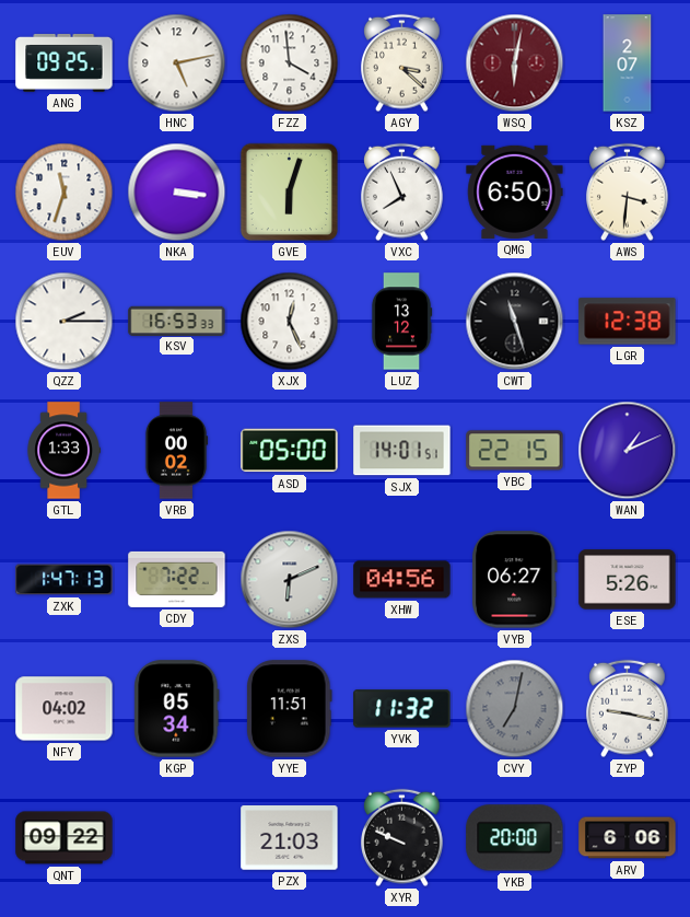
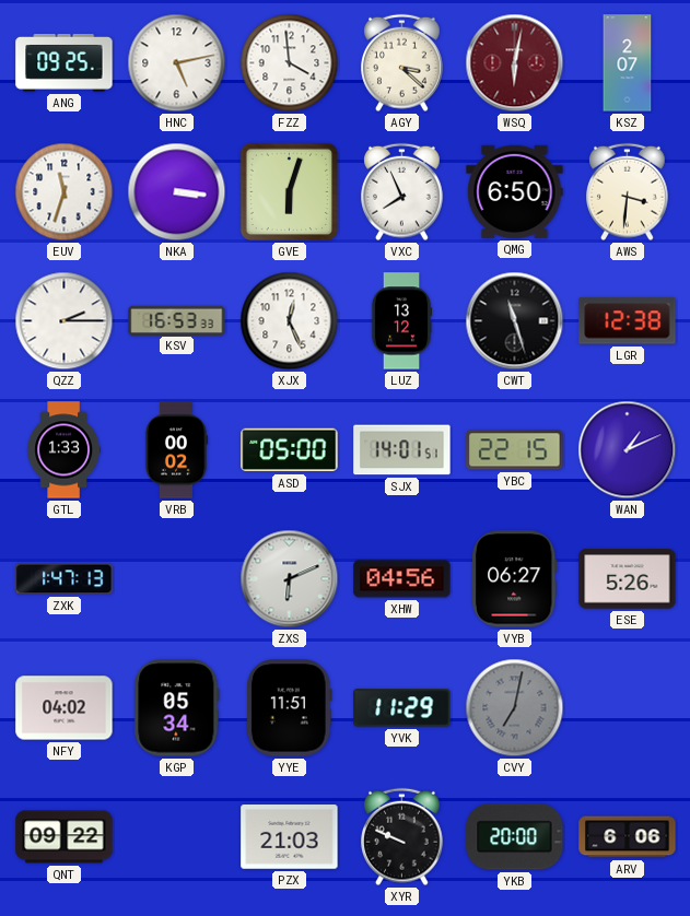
CDY: 7:22 -> none
YVK: 11:32 -> 11:29
ZYP: 9:17 -> none
